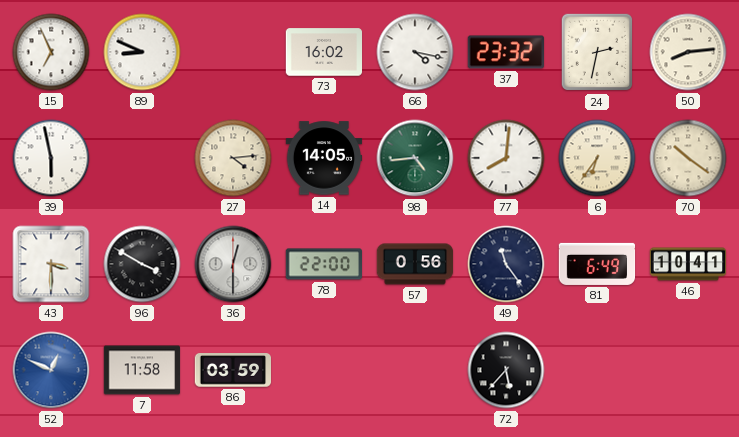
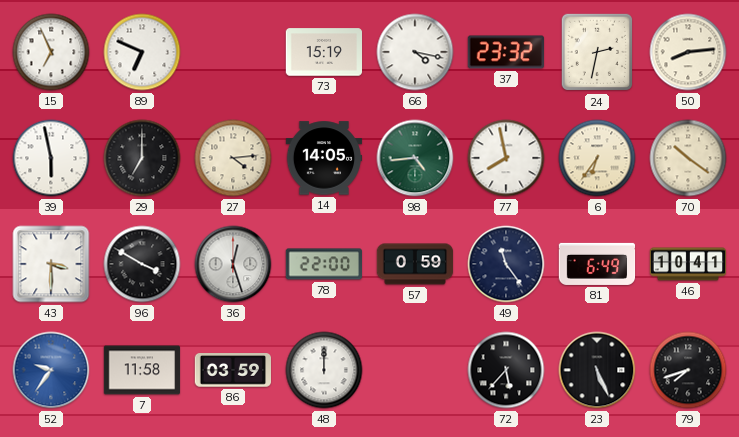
89: 8:49 -> 6:49
73: 16:02 -> 15:19
29: none -> 7:00
77: 8:01 -> 7:58
36: 12:30 -> 12:27
57: 0:56 -> 0:59
52: 12:49 -> 9:36
48: none -> 12:00
23: none -> 5:26
79: none -> 7:42
